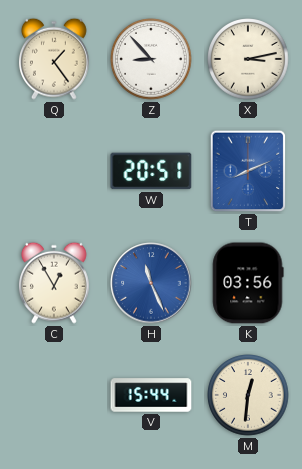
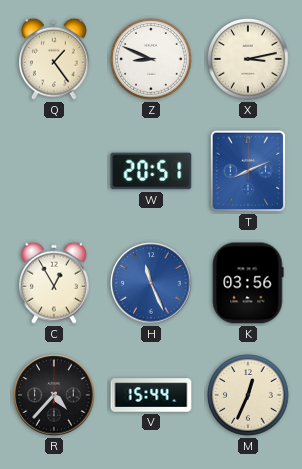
Z: 8:53 -> 8:49
R: none -> 4:37
M: 12:31 -> 12:34
